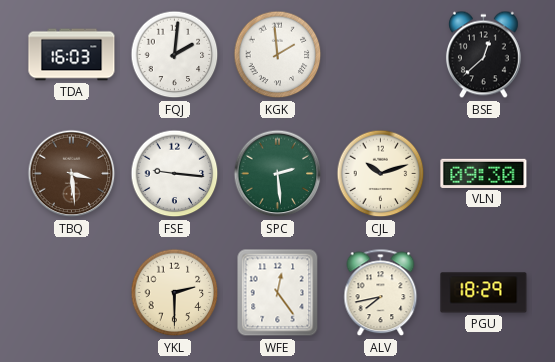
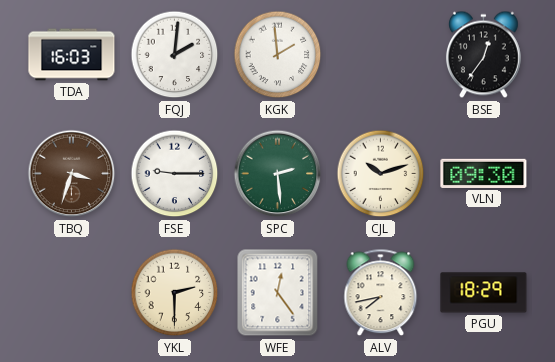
BSE: 12:38 -> 12:36
TBQ: 3:29 -> 3:33
FSE: 9:16 -> 9:15
